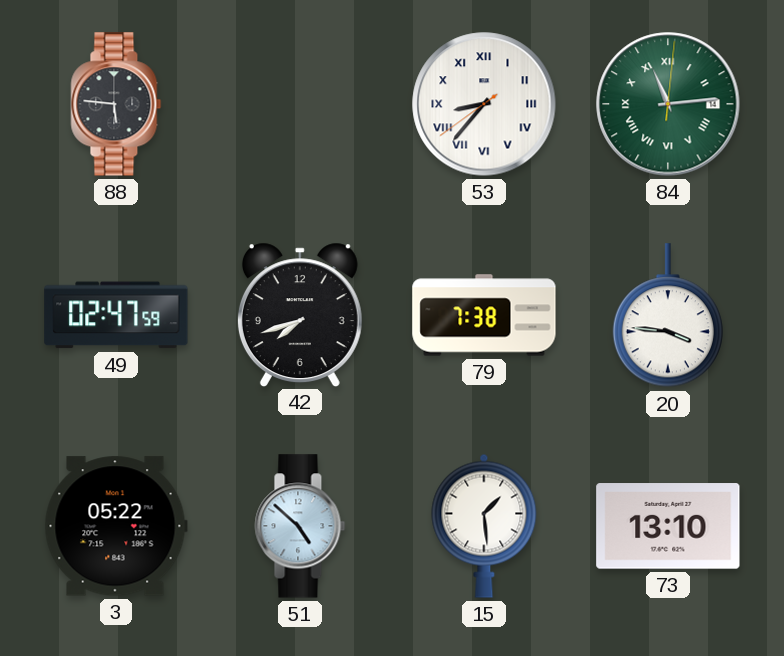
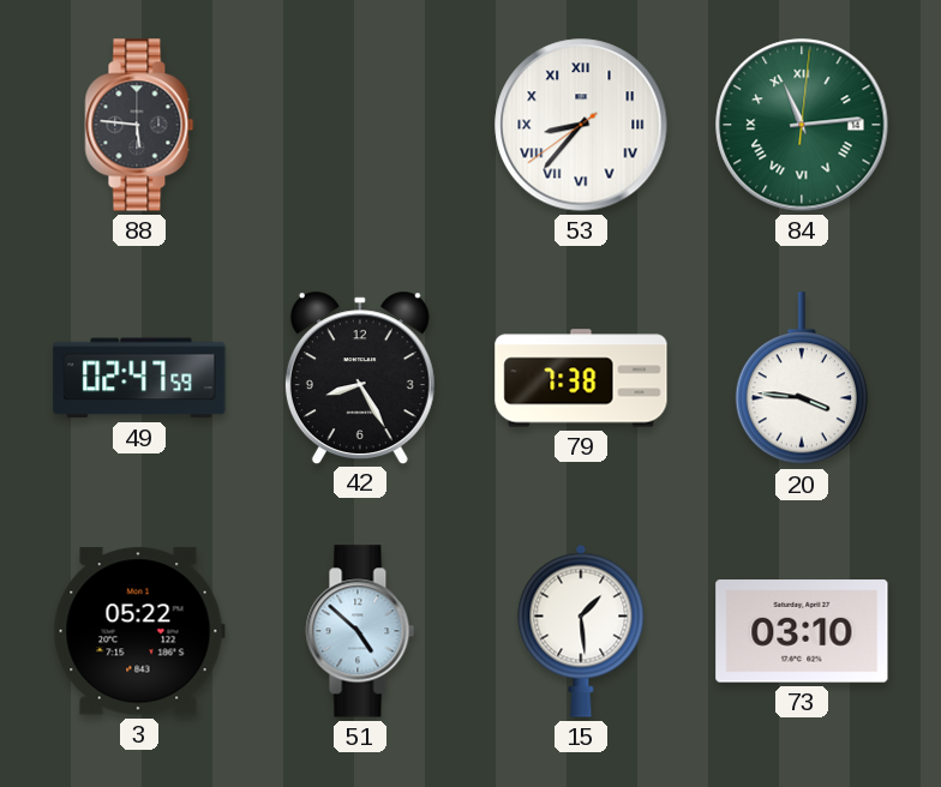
42: 7:42 -> 8:25
73: 13:10 -> 03:10
